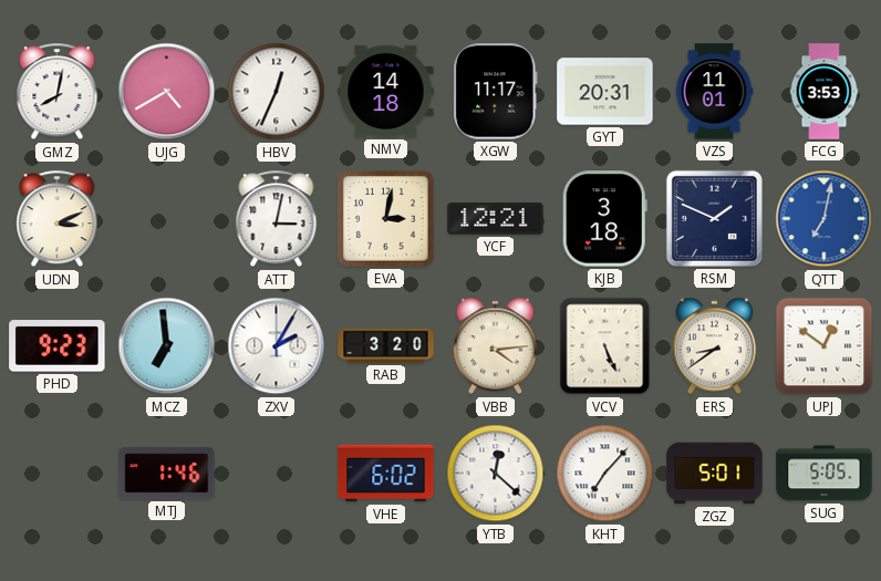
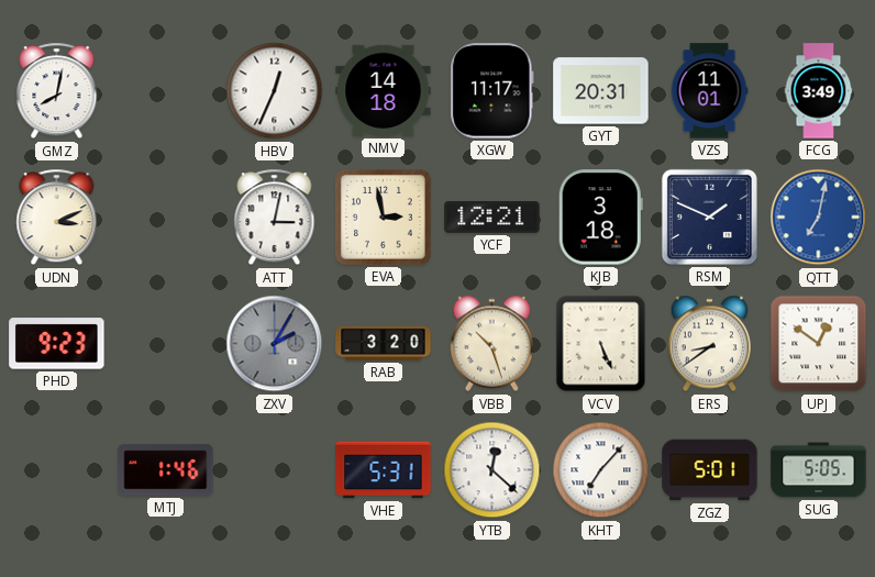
UJG: 4:40 -> none
FCG: 3:53 -> 3:49
EVA: 3:02 -> 2:58
MCZ: 6:59 -> none
ZXV dial: white -> grey
VBB: 4:14 -> 10:27
VHE: 6:02 -> 5:31
